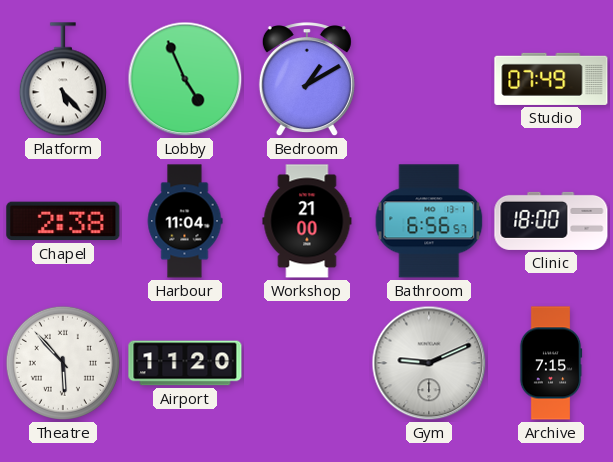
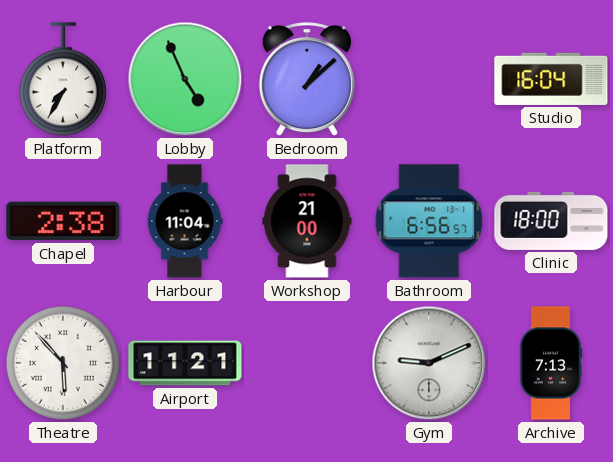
Platform: 5:23 -> 7:35
Bedroom: 1:10 -> 1:08
Studio: 07:49 -> 16:04
Airport: 11:20 -> 11:21
Archive: 7:15 -> 7:13
